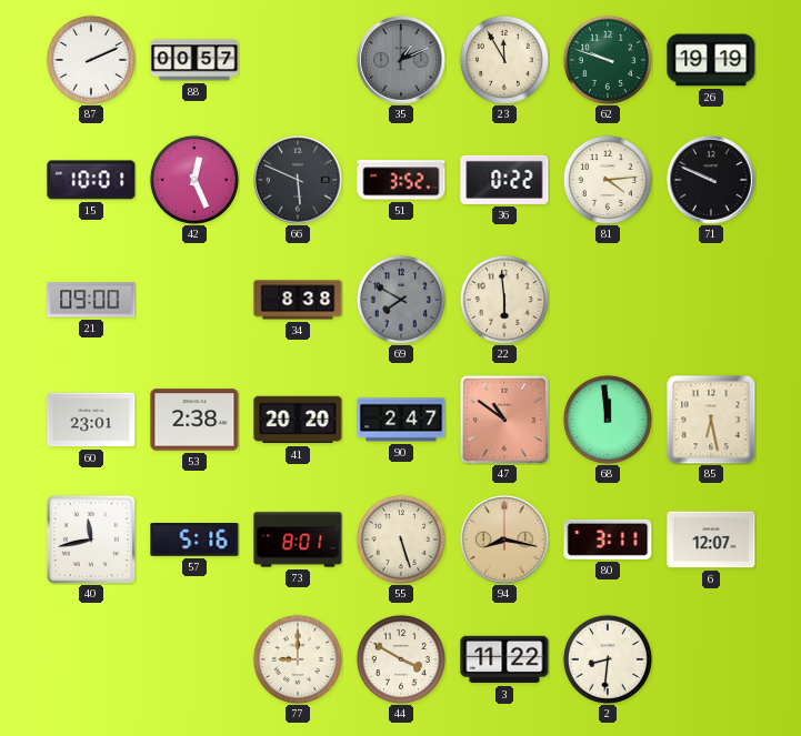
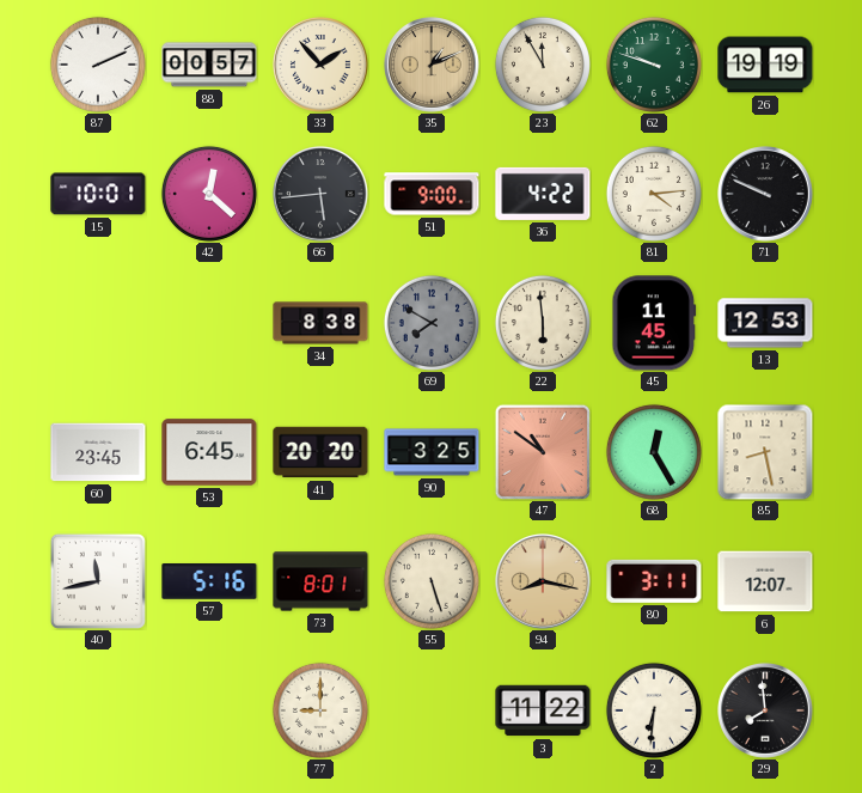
33: none -> 1:53
35 dial: grey -> champagne
42: 12:26 -> 12:22
66: 5:49 -> 5:44
51: 3:52 -> 9:00
36: 0:22 -> 4:22
21: 09:00 -> none
45: none -> 11:45
13: none -> 12:53
60: 23:01 -> 23:45
53: 2:38 -> 6:45
90: 2:47 -> 3:25
68: 11:59 -> 12:25
85: 6:28 -> 8:28
44: 3:50 -> none
2: 8:31 -> 6:31
29: none -> 7:59
